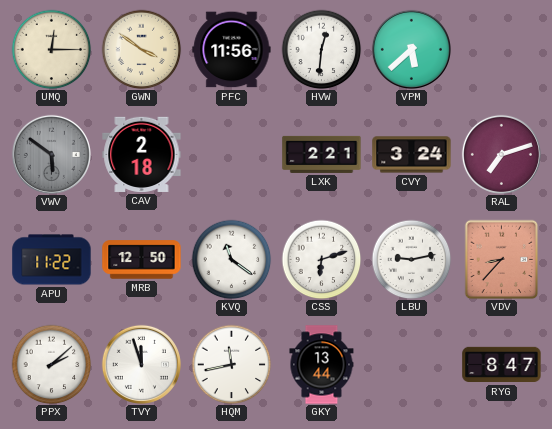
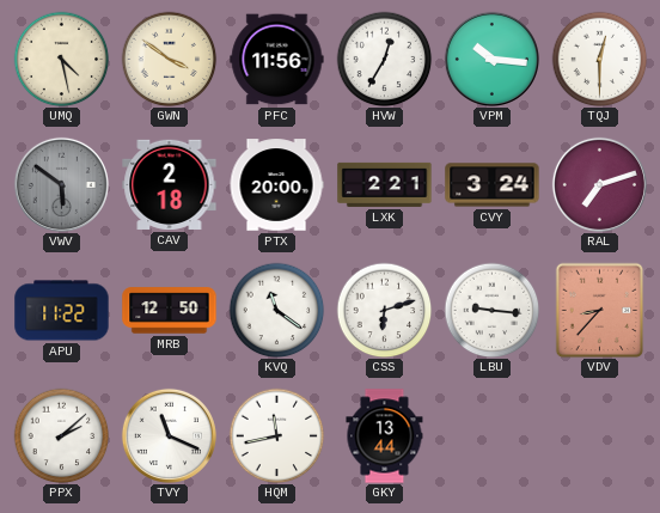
UMQ: 12:15 -> 4:28
HVW: 12:31 -> 12:35
VPM: 5:38 -> 10:16
TQJ: none -> 12:30
PTX: none -> 20:00
LBU: 9:13 -> 9:16
TVY: 11:57 -> 11:19
RYG: 8:47 -> none
